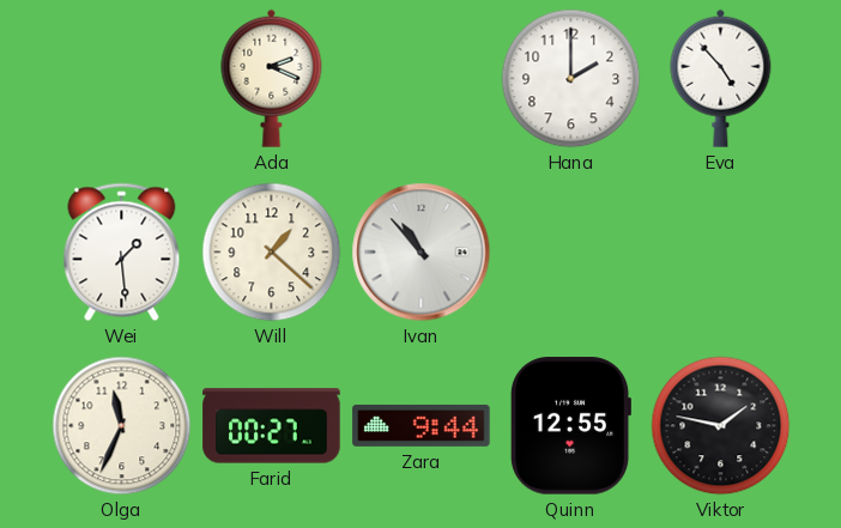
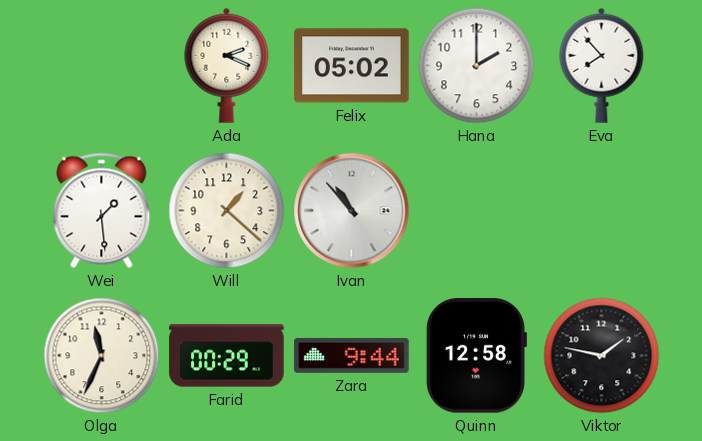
Felix: none -> 05:02
Eva: 4:53 -> 7:53
Farid: 00:27 -> 00:29
Quinn: 12:55 -> 12:58
